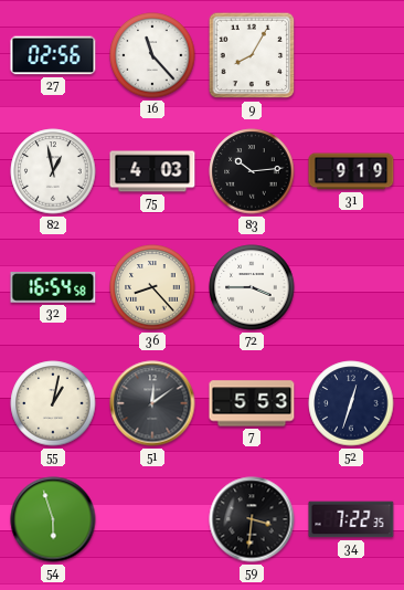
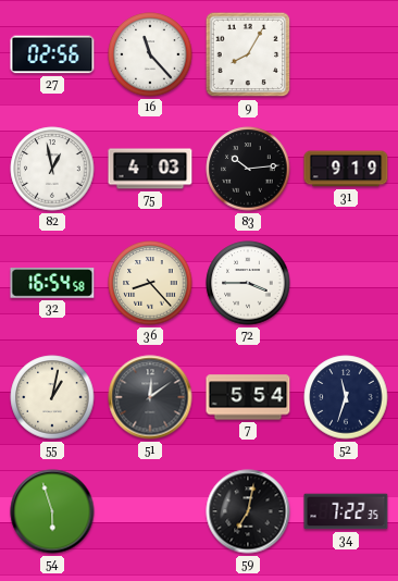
7: 5:53 -> 5:54
52: 12:33 -> 11:33
59: 3:31 -> 7:02
